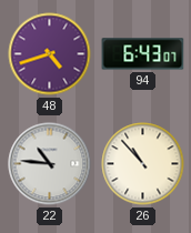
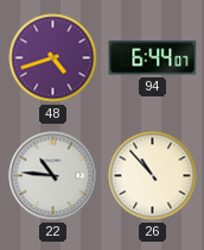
94: 6:43 -> 6:44
